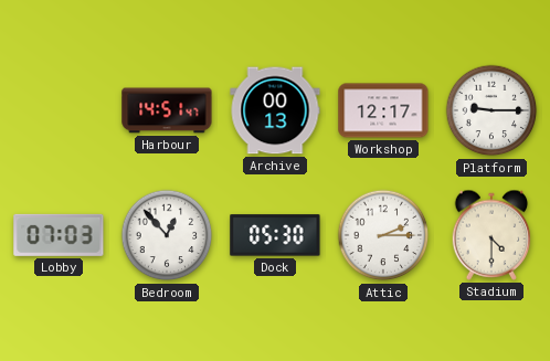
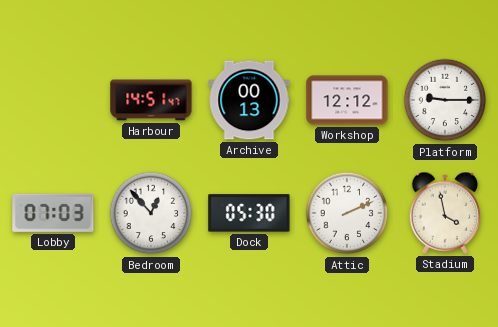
Workshop: 12:17 -> 12:12
Attic: 2:15 -> 2:11
Stadium: 4:30 -> 3:58
